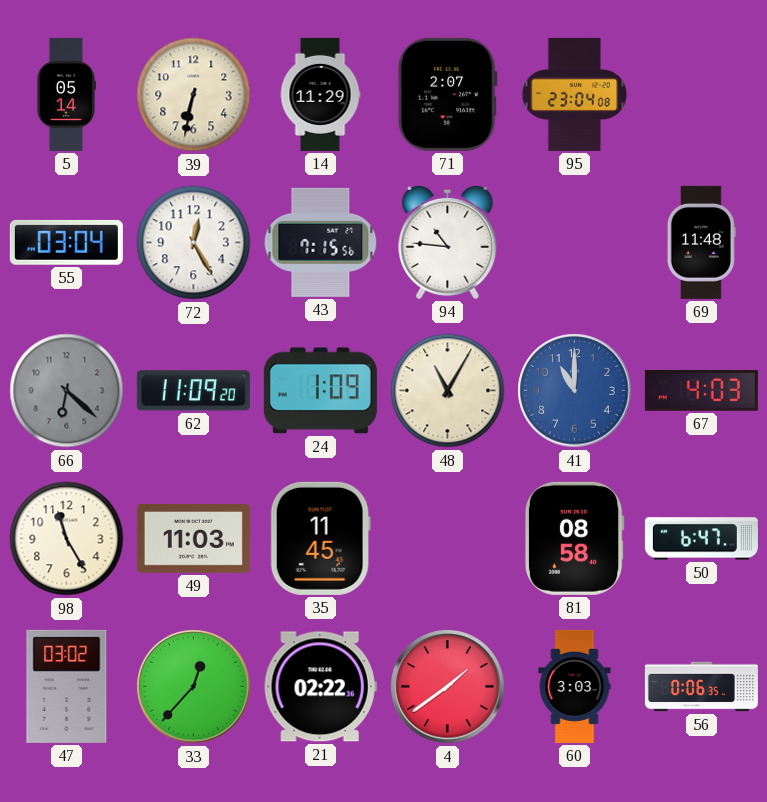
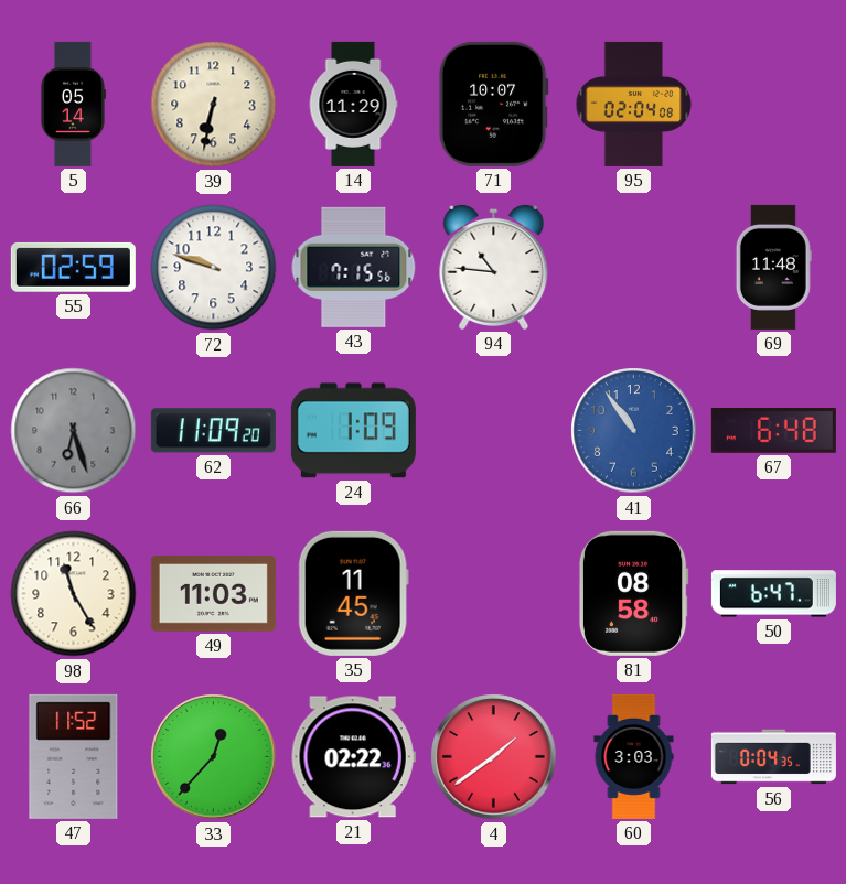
71: 2:07 -> 10:07
95: 23:04 -> 02:04
55: 03:04 -> 02:59
72: 12:25 -> 9:48
66: 6:22 -> 6:27
48: 11:05 -> none
41: 11:00 -> 10:54
67: 4:03 -> 6:48
47: 03:02 -> 11:52
56: 0:06 -> 0:04
